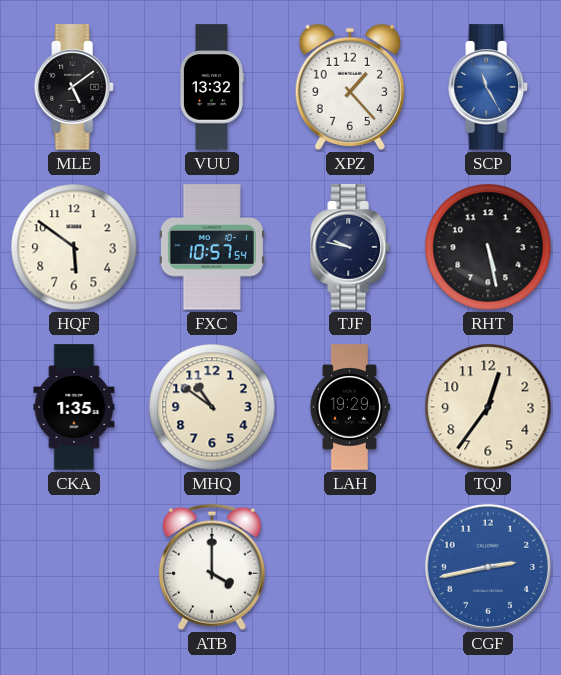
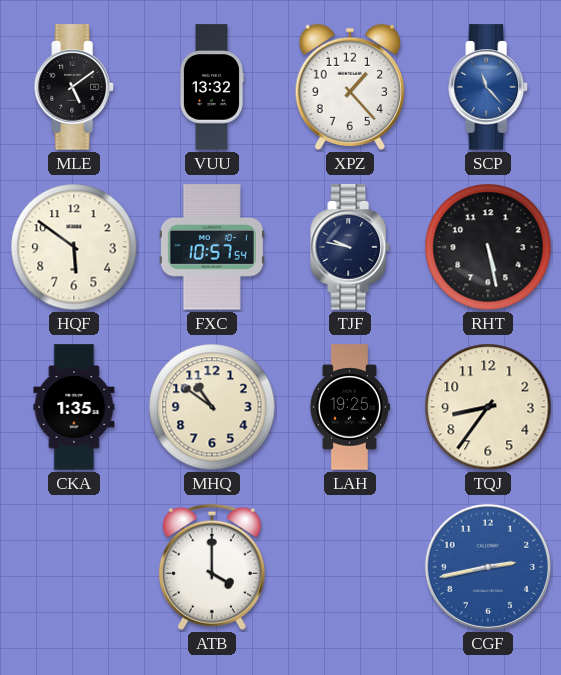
SCP: 11:25 -> 11:23
LAH: 19:29 -> 19:25
TQJ: 12:36 -> 8:36
